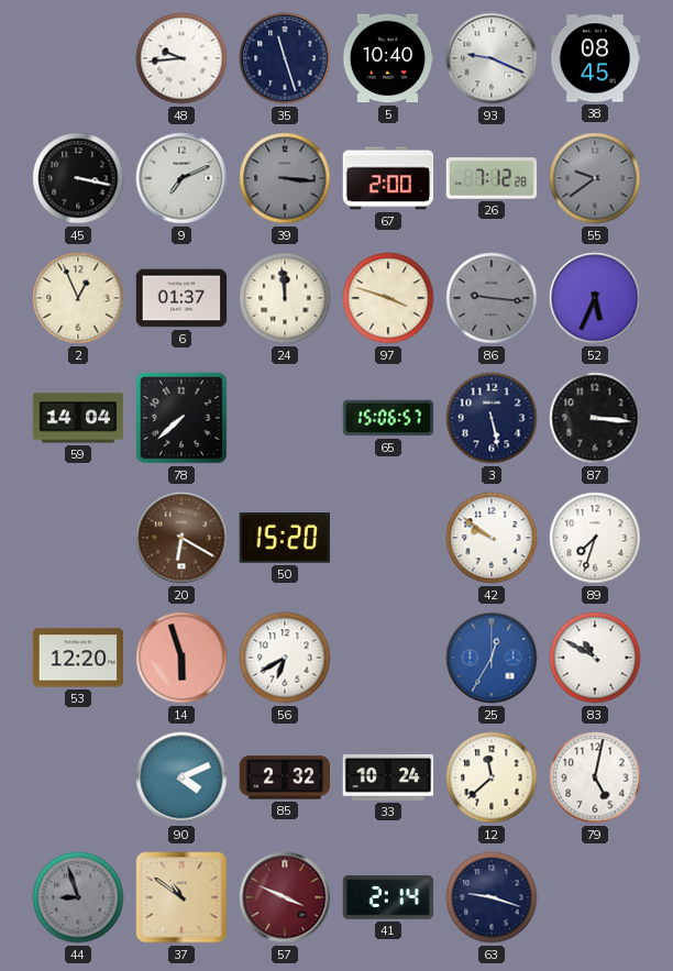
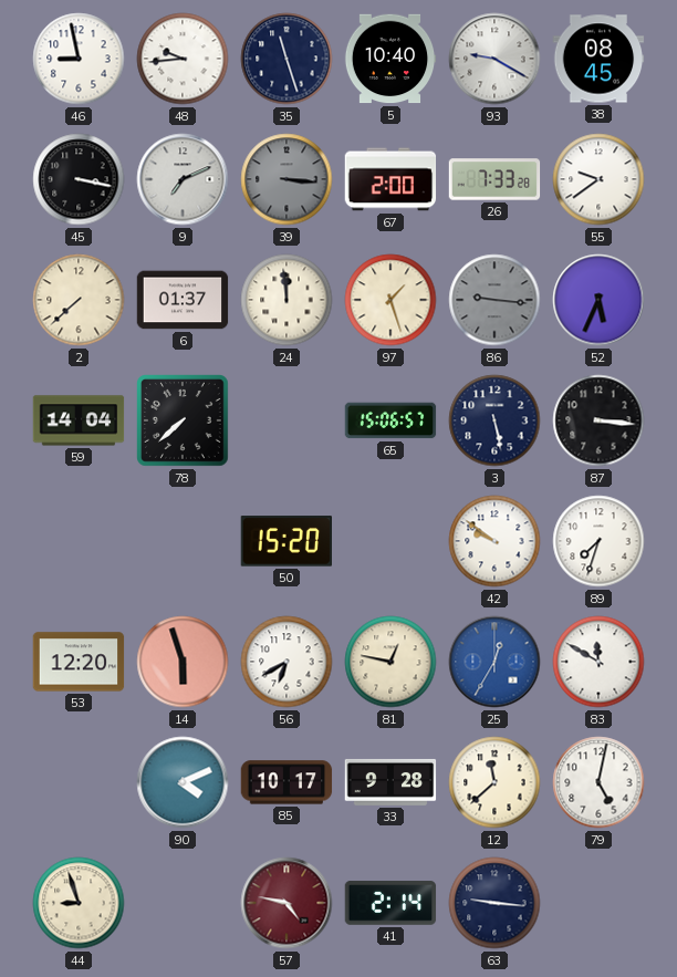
46: none -> 8:58
93: 9:19 -> 9:20
26: 7:12 -> 7:33
55 dial: grey -> white
2: 12:56 -> 7:38
97: 3:48 -> 1:27
20: 6:20 -> none
81: none -> 12:47
83: 10:50 -> 11:50
85: 2:32 -> 10:17
33: 10:24 -> 9:28
44 dial: grey -> cream
37: 10:51 -> none
57: 3:49 -> 4:47
63: 9:18 -> 9:16
